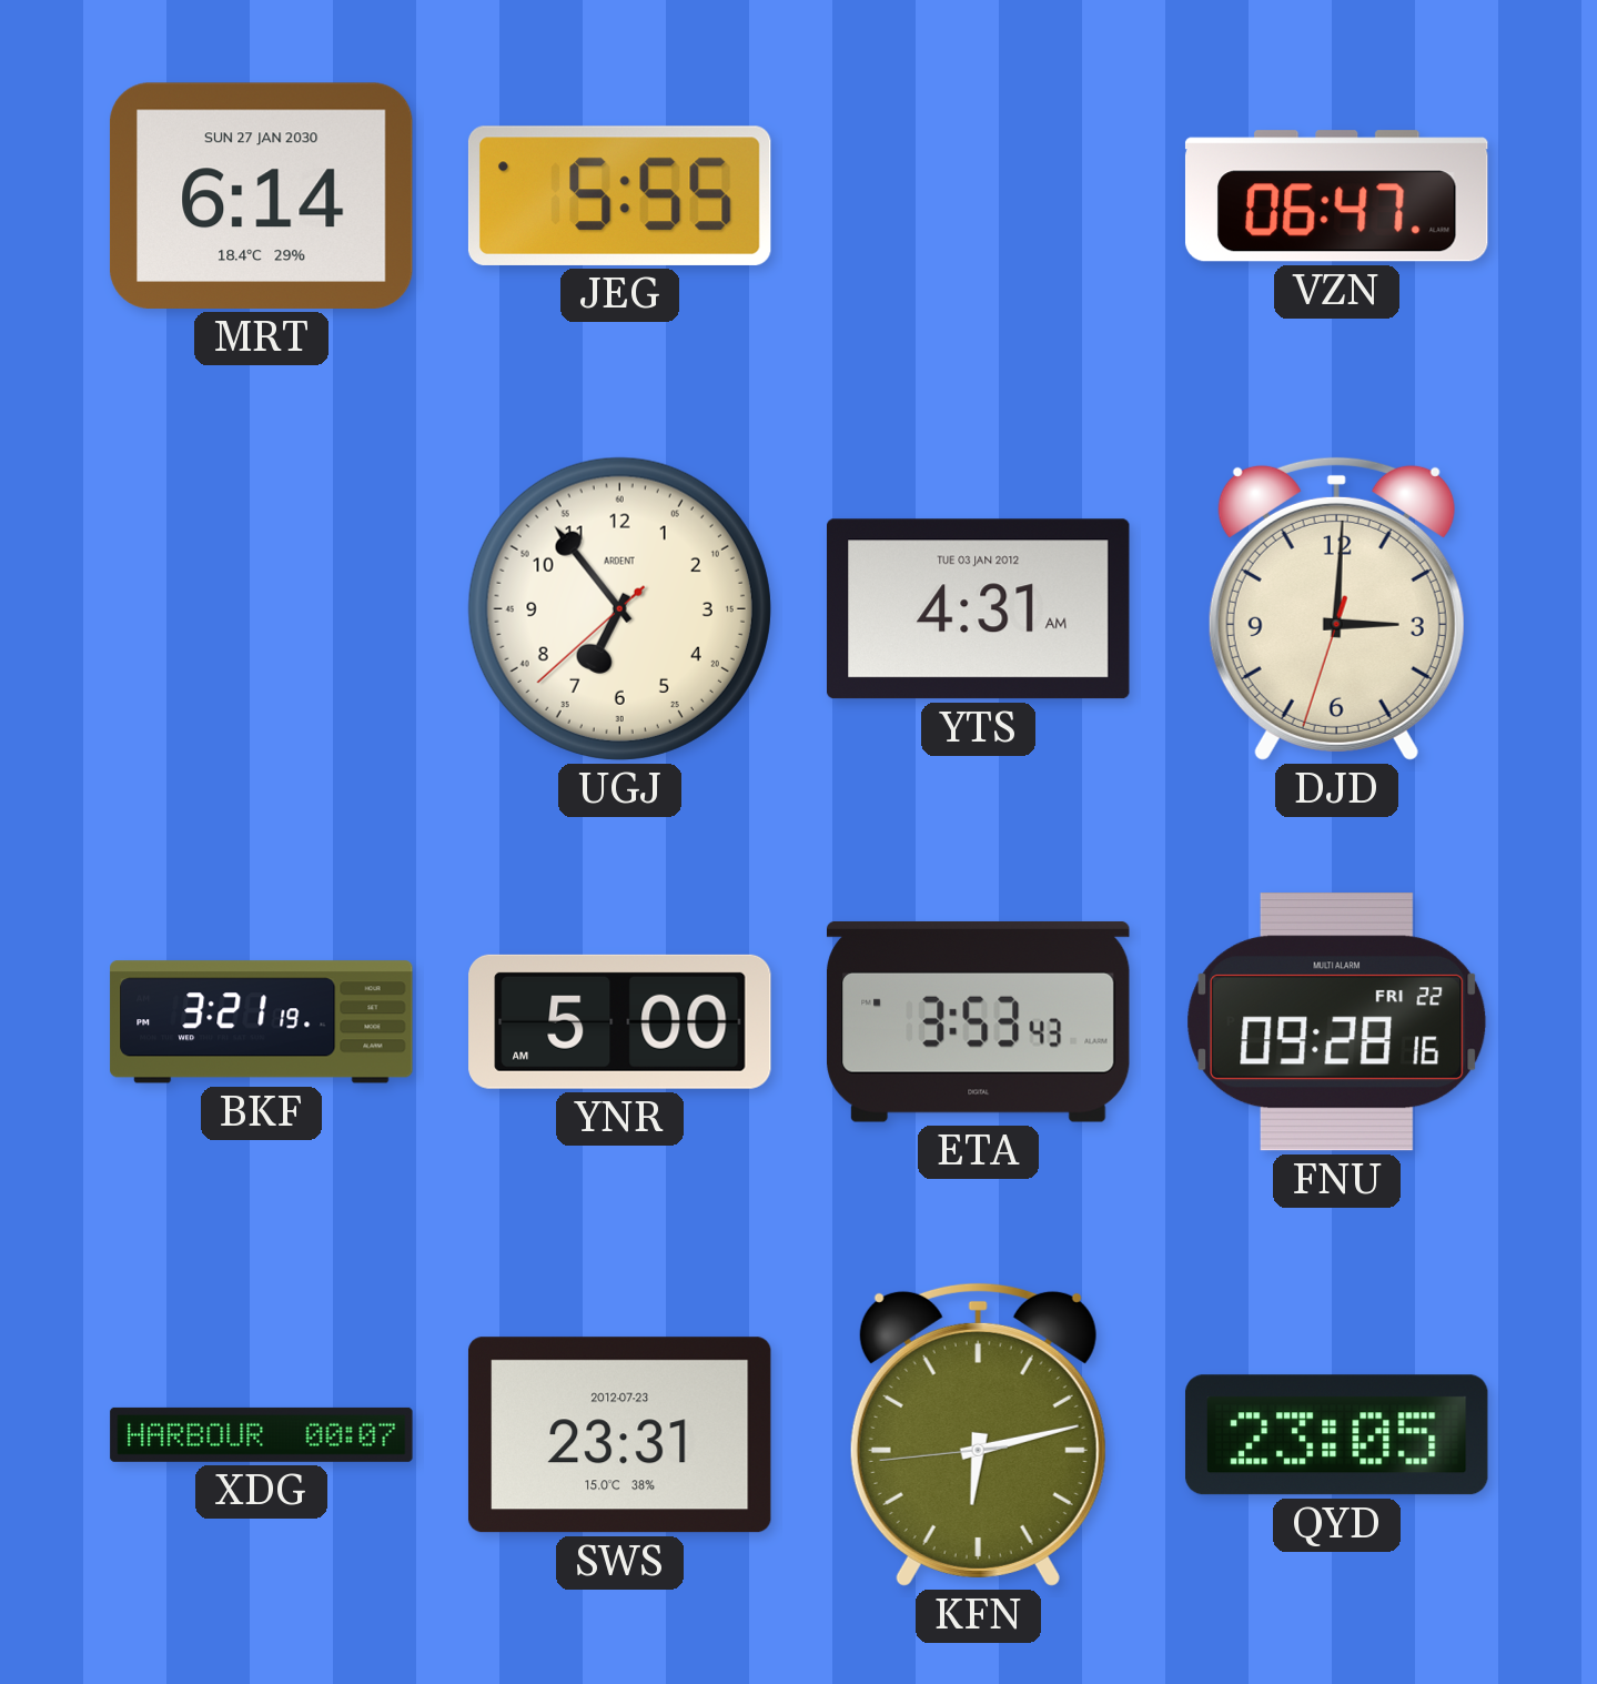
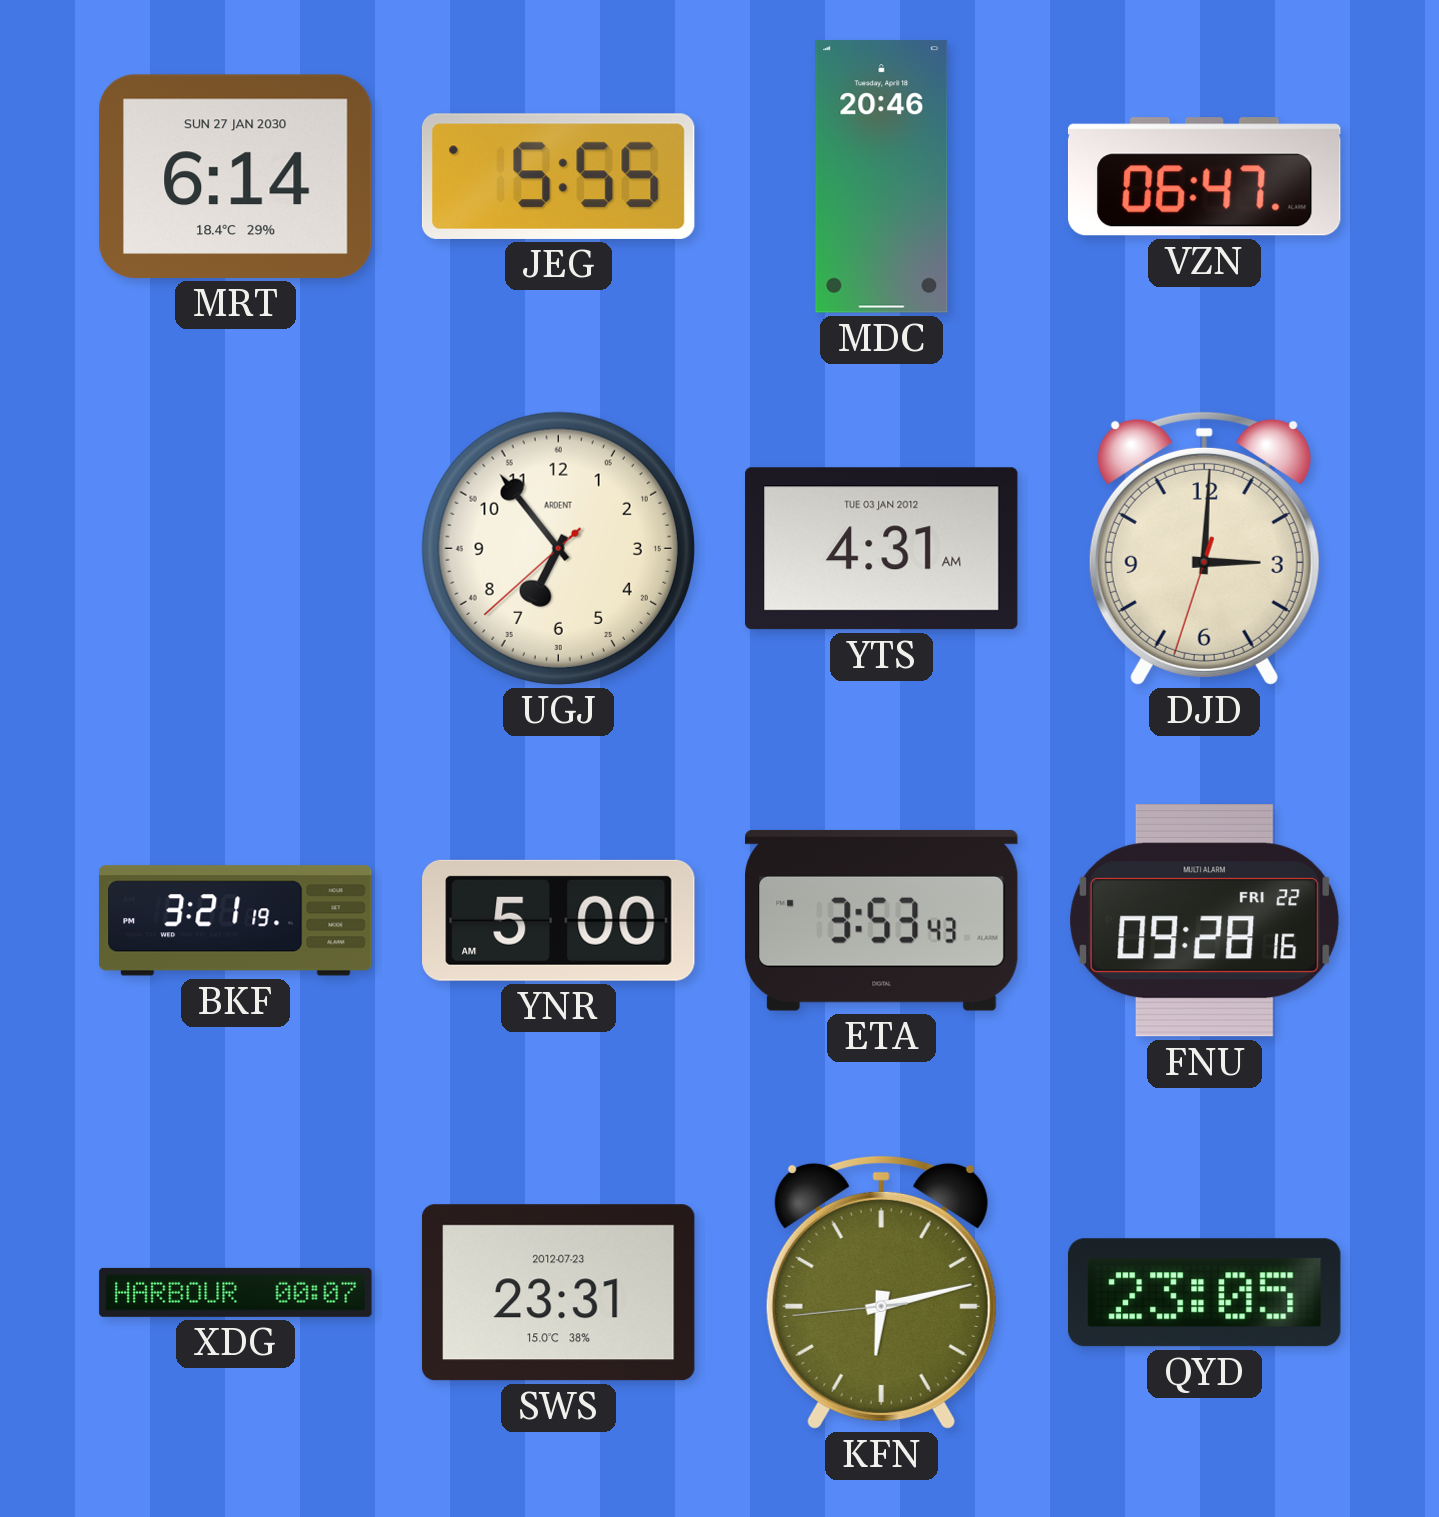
MDC: none -> 20:46
